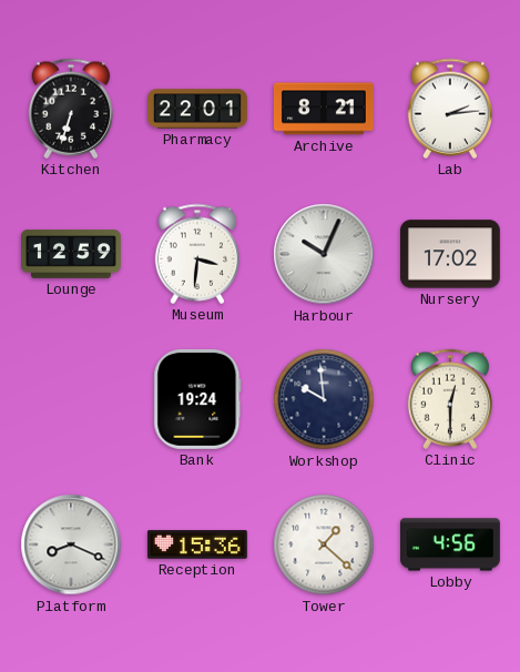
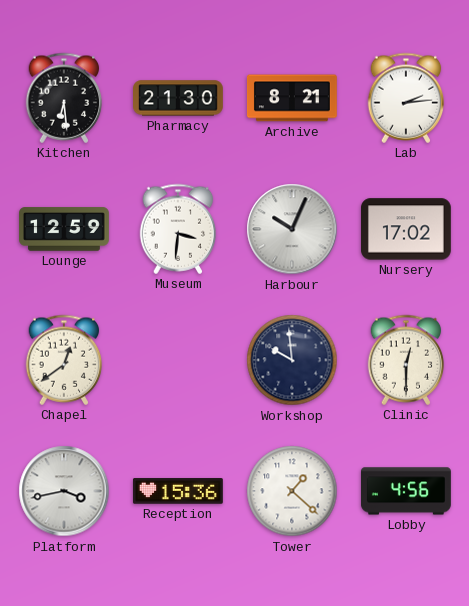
Kitchen: 6:33 -> 6:29
Pharmacy: 22:01 -> 21:30
Chapel: none -> 12:39
Bank: 19:24 -> none
Platform: 8:19 -> 3:43
